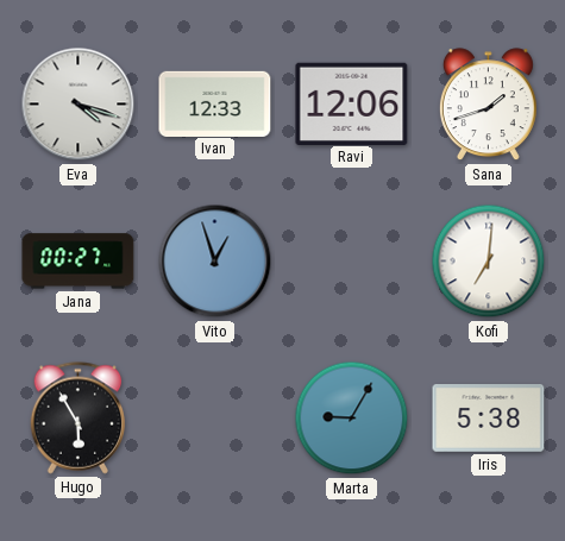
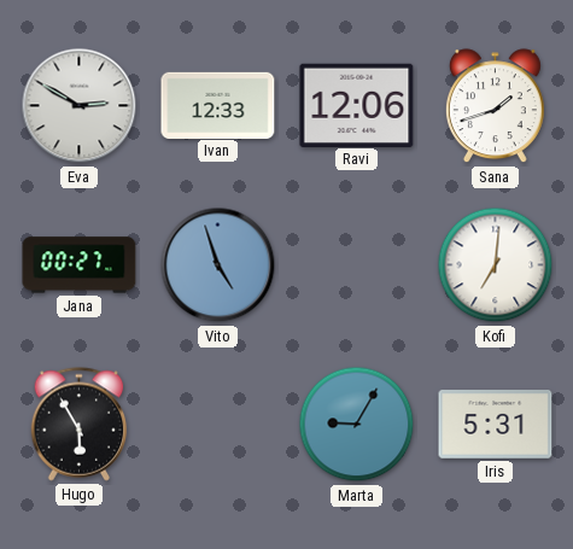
Eva: 4:18 -> 2:50
Vito: 12:57 -> 4:57
Iris: 5:38 -> 5:31
